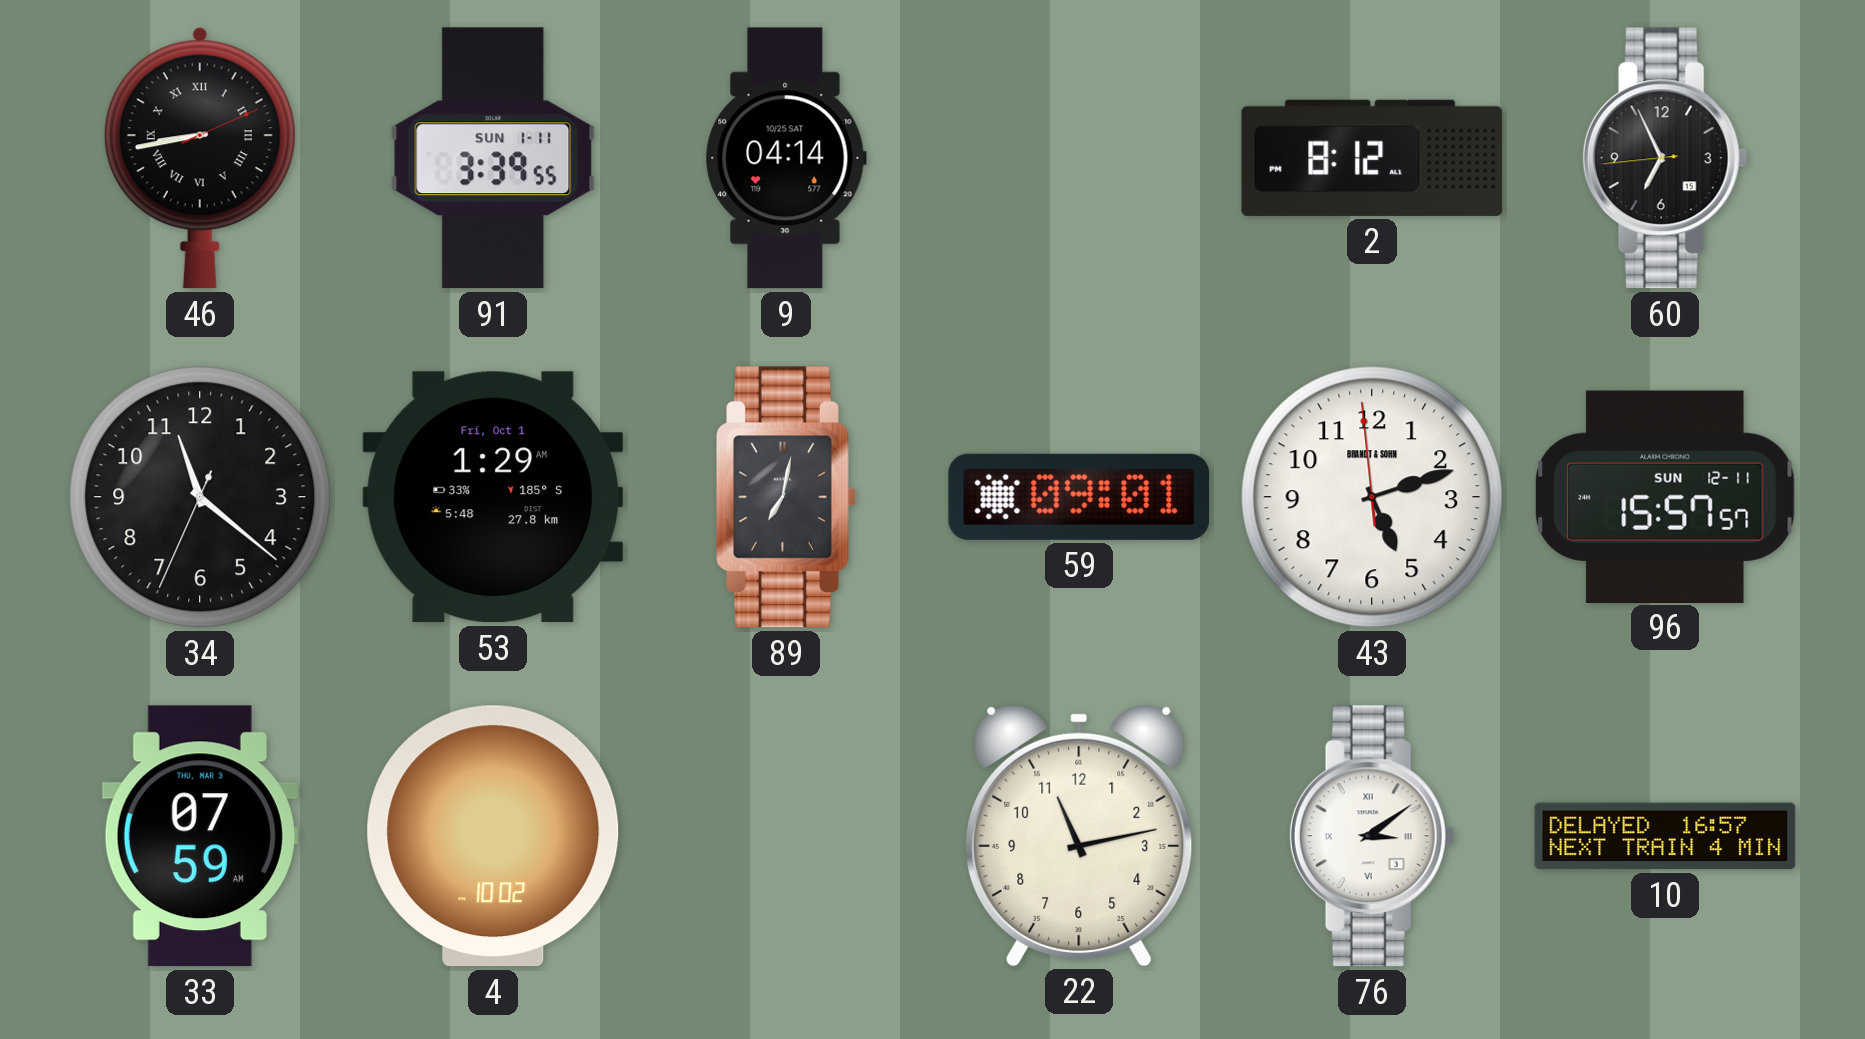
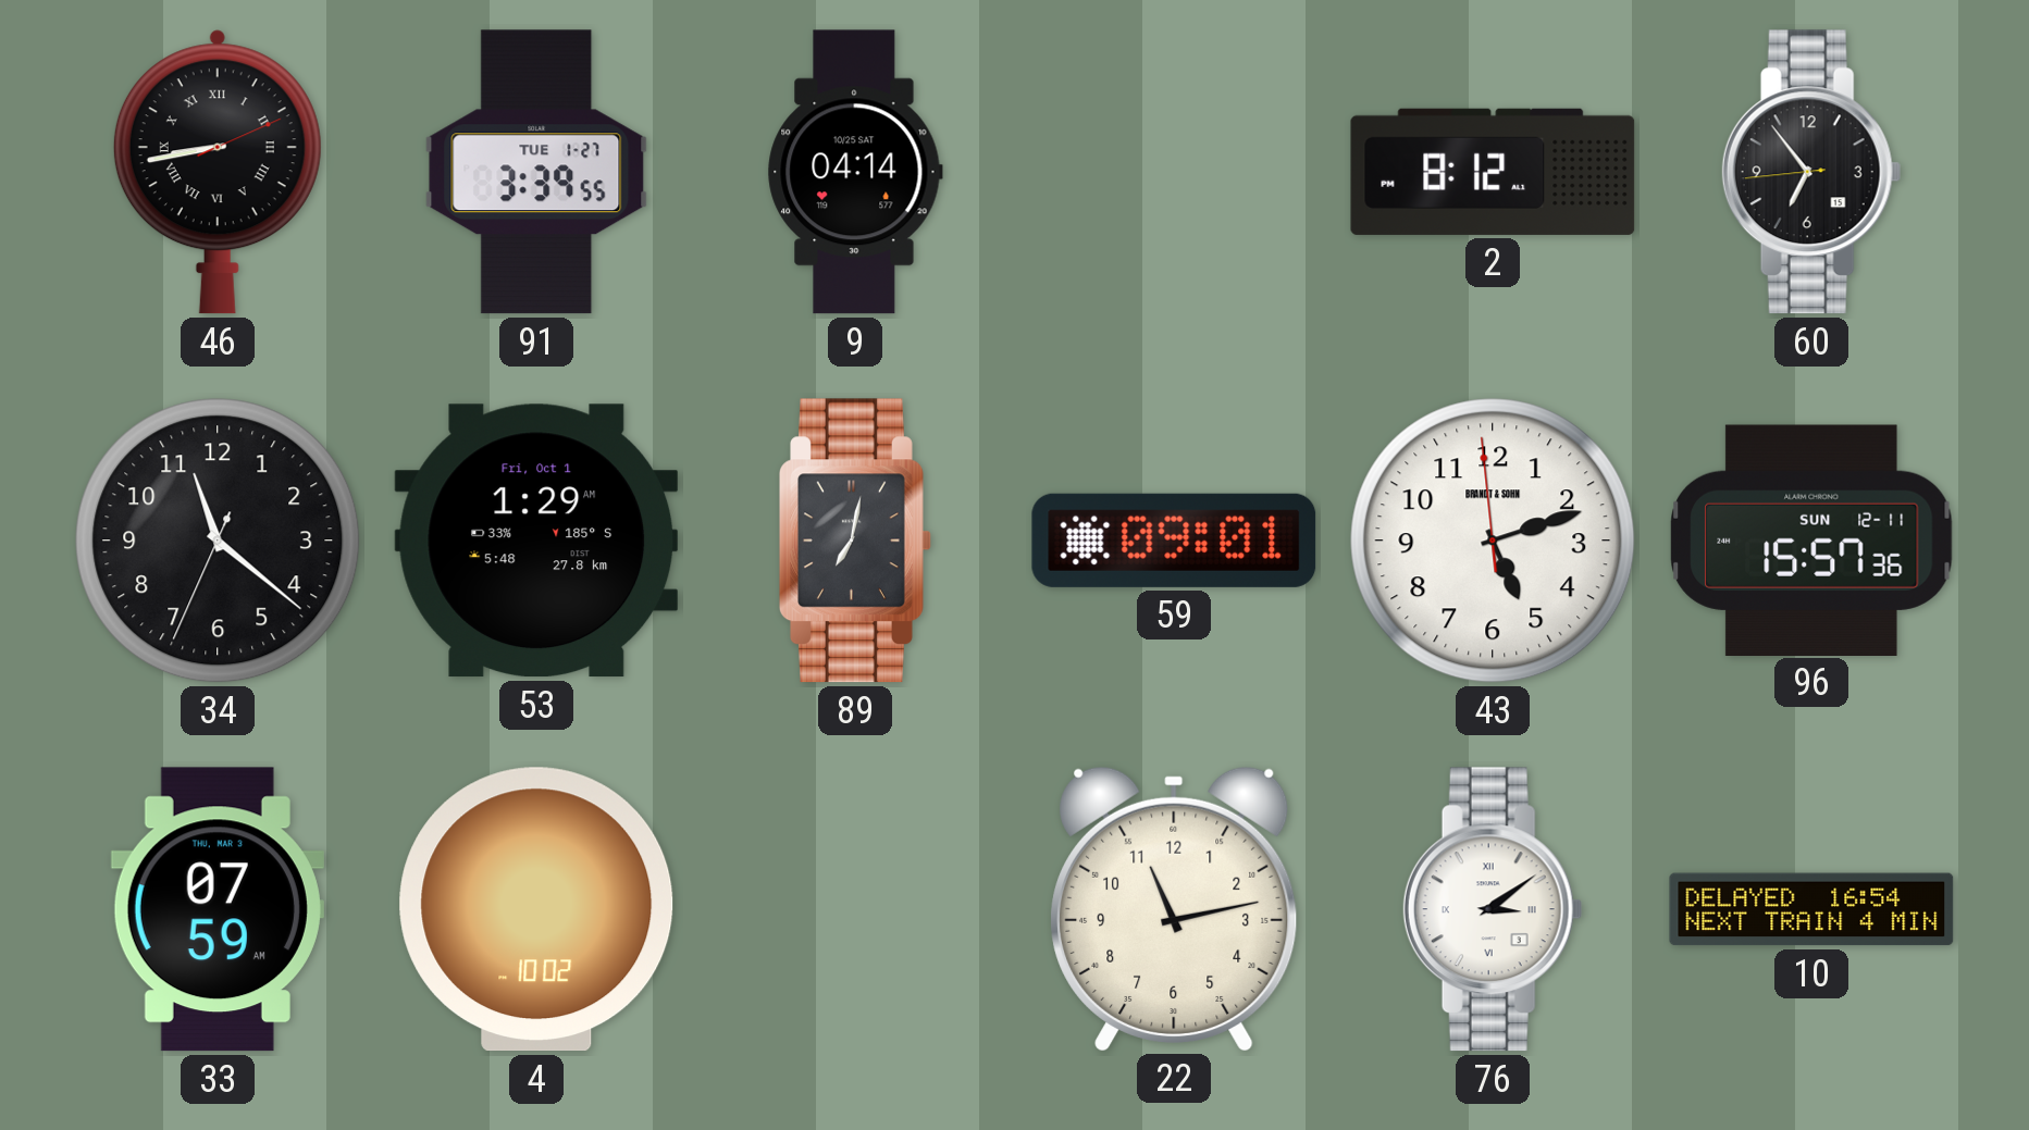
91 date: SUN 1-11 -> TUE 1-27
60: 6:55 -> 6:53
96: 15:57:57 -> 15:57:36
10: 16:57 -> 16:54
